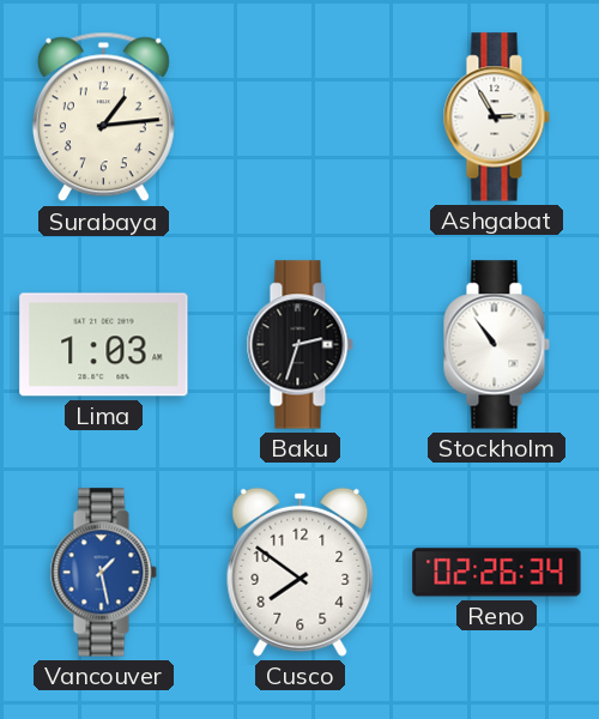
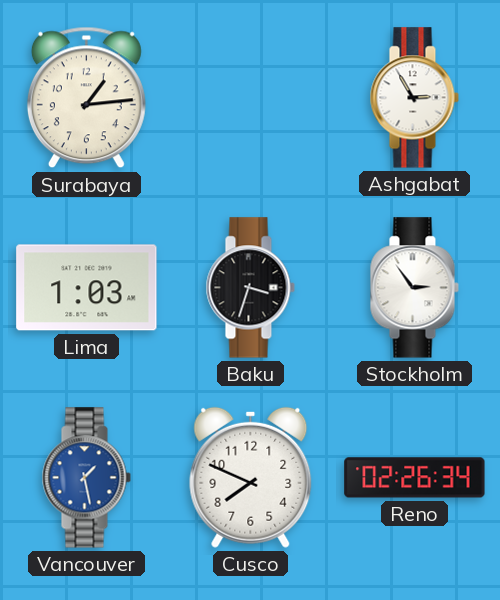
Baku: 2:33 -> 3:33
Stockholm: 10:54 -> 2:54
Cusco: 7:51 -> 7:49
